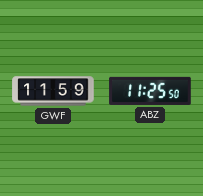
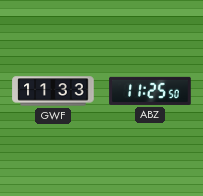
GWF: 11:59 -> 11:33
